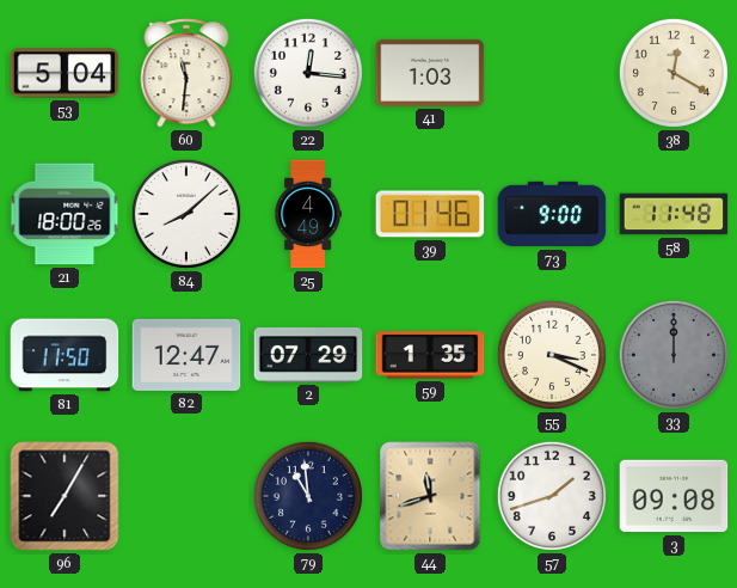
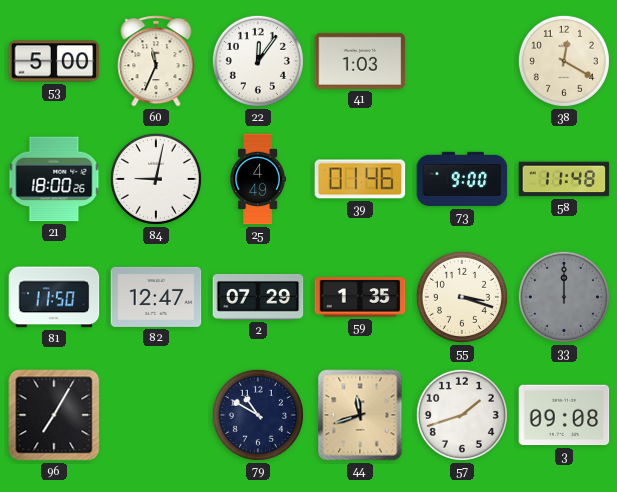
53: 5:04 -> 5:00
60: 11:31 -> 11:34
22: 12:16 -> 12:06
84: 8:08 -> 9:02
55: 3:19 -> 3:18
79: 10:59 -> 10:50
